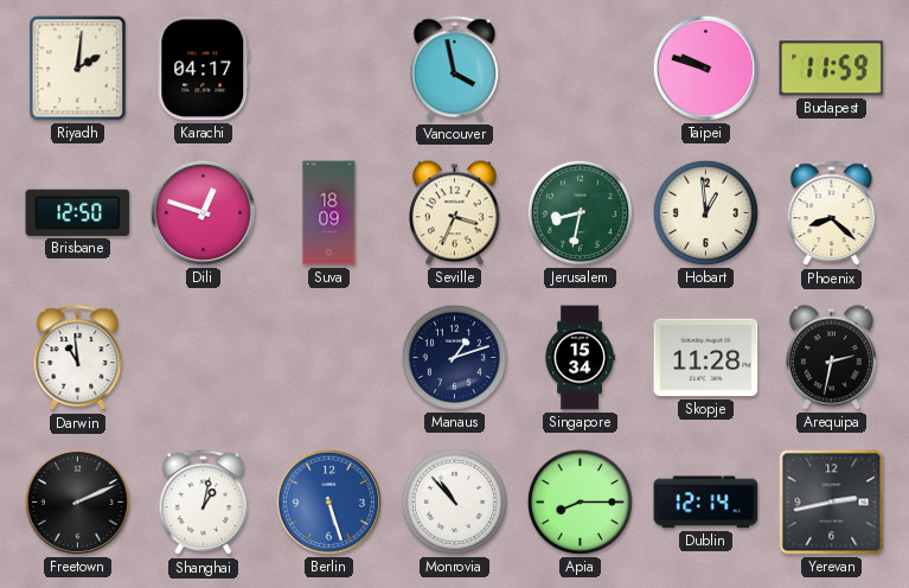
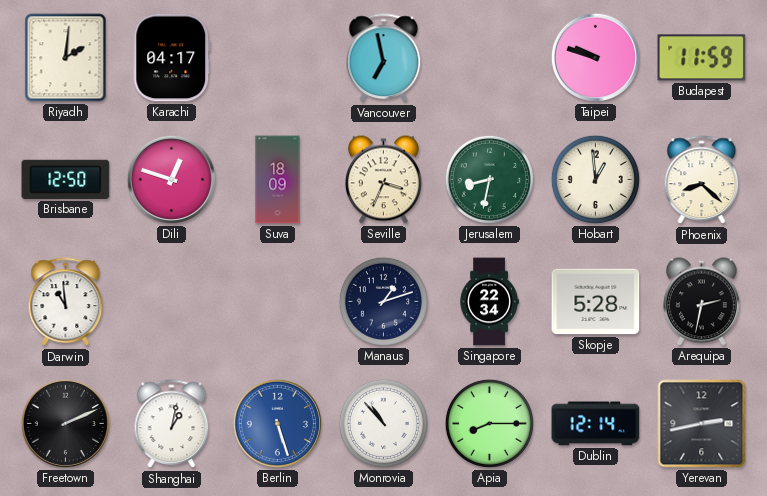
Vancouver: 3:58 -> 6:58
Singapore: 15:34 -> 22:34
Skopje: 11:28 -> 5:28
